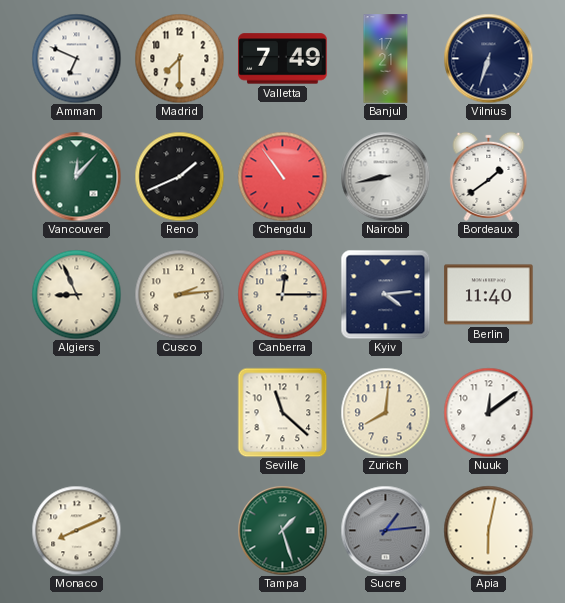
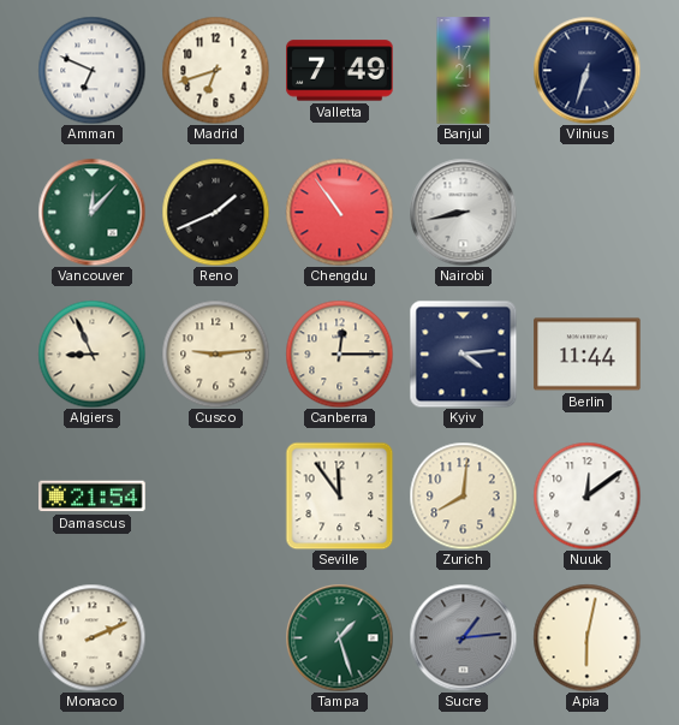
Madrid: 7:30 -> 6:42
Bordeaux: 1:39 -> none
Cusco: 2:14 -> 9:14
Berlin: 11:40 -> 11:44
Damascus: none -> 21:54
Seville: 11:22 -> 11:54
Monaco: 8:11 -> 2:11
